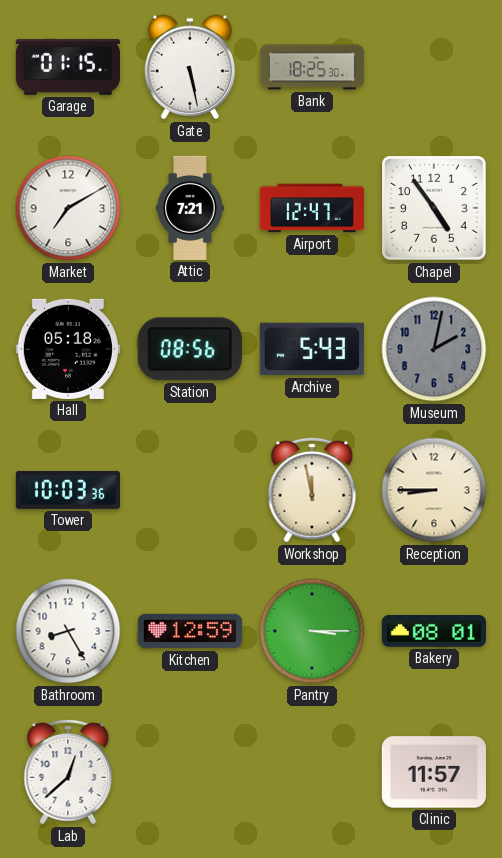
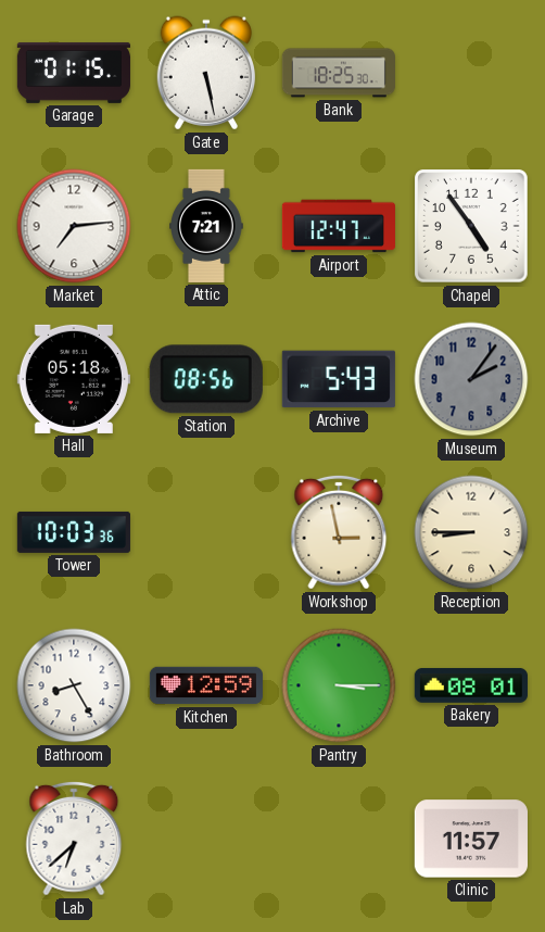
Market: 7:10 -> 7:14
Museum: 2:02 -> 2:06
Workshop: 11:58 -> 2:58
Lab: 12:38 -> 6:38
